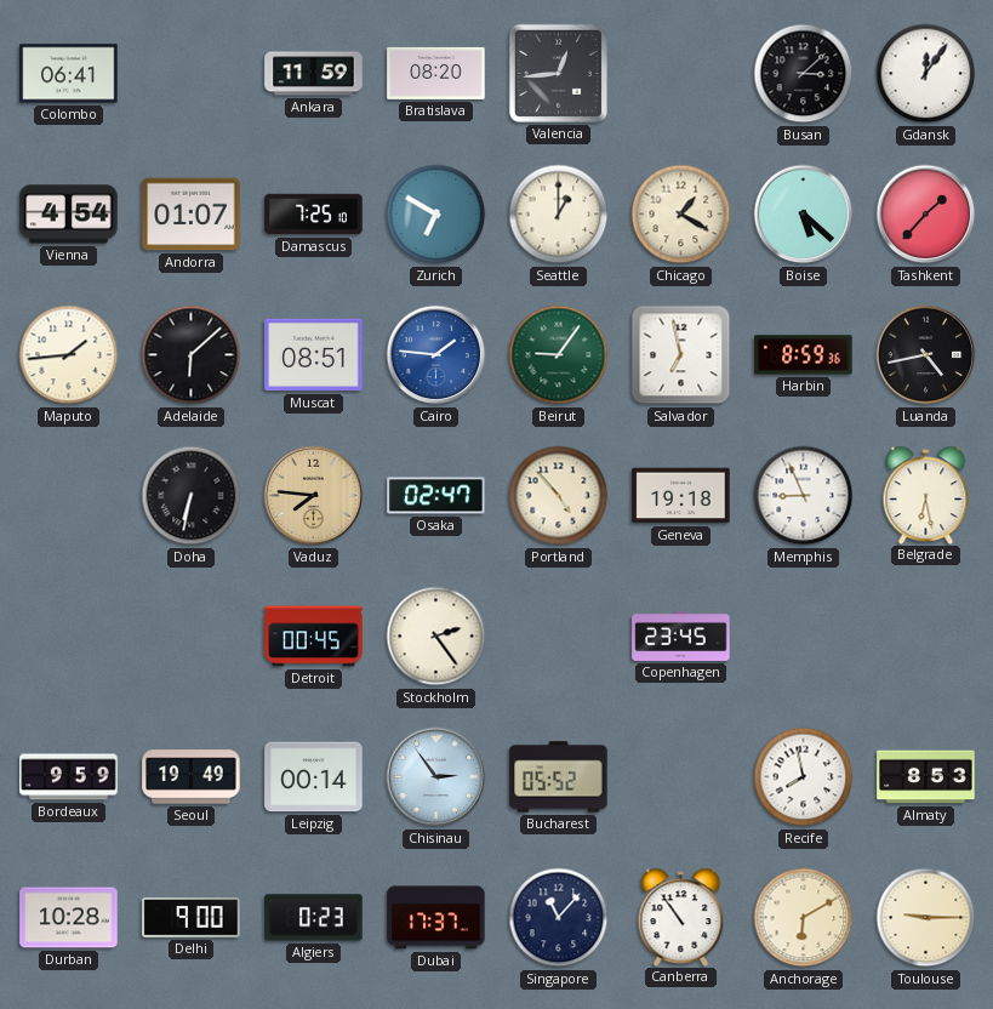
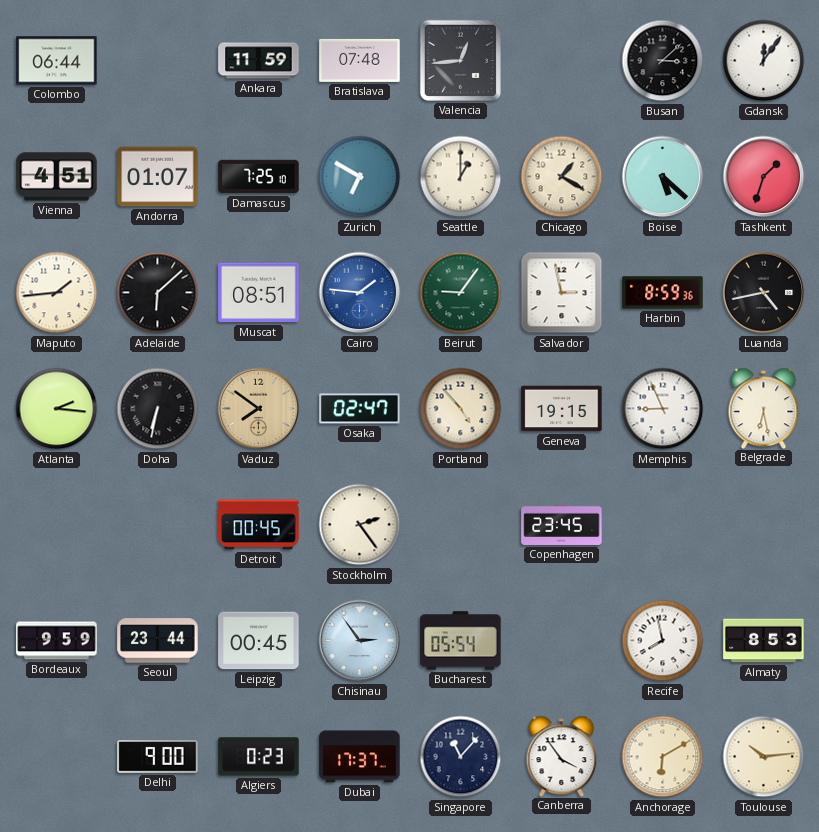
Colombo: 06:41 -> 06:44
Bratislava: 08:20 -> 07:48
Vienna: 4:54 -> 4:51
Tashkent: 1:37 -> 1:33
Salvador: 6:58 -> 2:58
Atlanta: none -> 2:16
Vaduz: 7:46 -> 7:51
Geneva: 19:18 -> 19:15
Seoul: 19:49 -> 23:44
Leipzig: 00:14 -> 00:45
Bucharest: 05:52 -> 05:54
Durban: 10:28 -> none
Canberra: 10:54 -> 3:54
Toulouse: 9:15 -> 10:14
